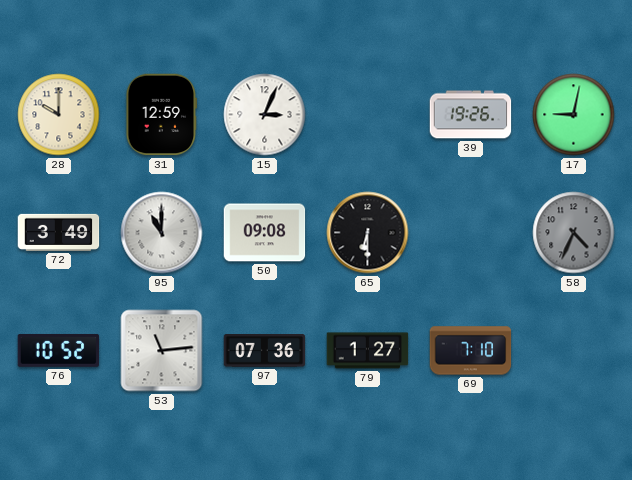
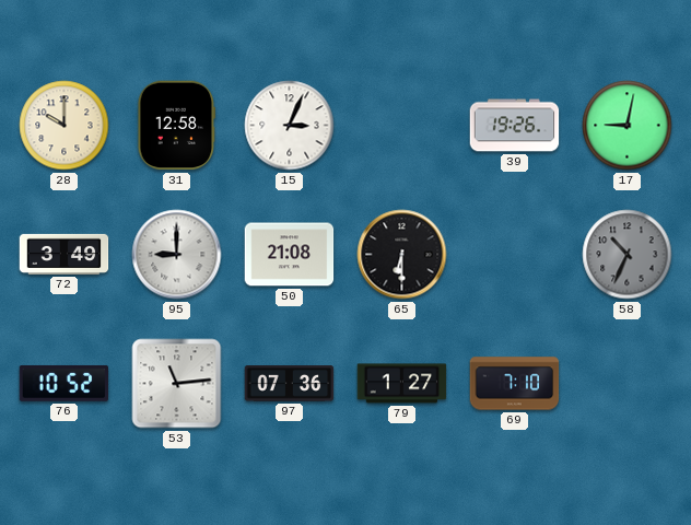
31: 12:59 -> 12:58
95: 11:00 -> 9:00
50: 09:08 -> 21:08
58: 4:34 -> 10:34
